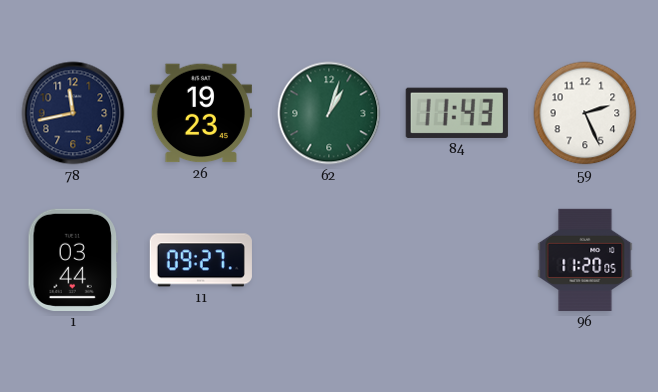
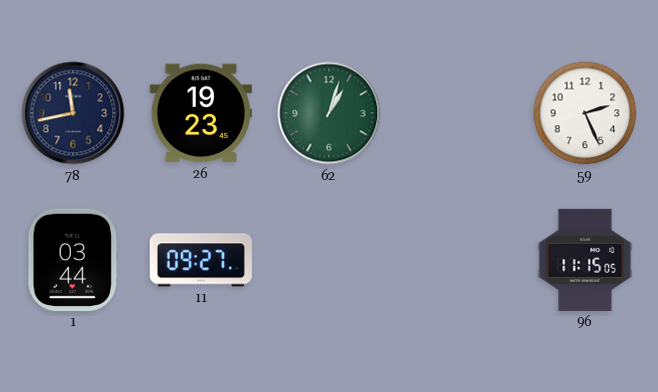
84: 11:43 -> none
96: 11:20 -> 11:15
